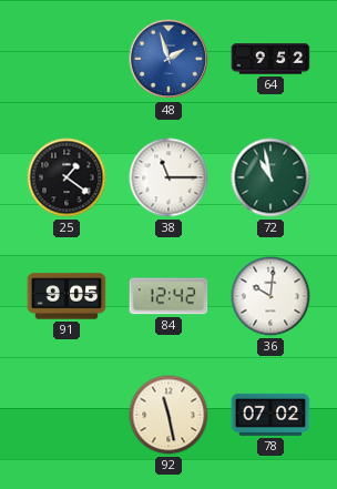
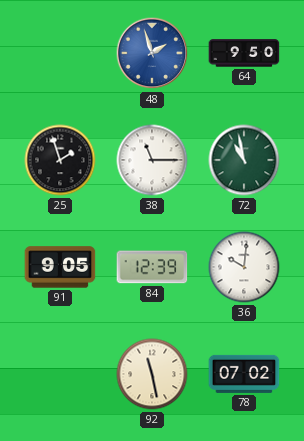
64: 9:52 -> 9:50
25: 1:21 -> 1:57
84: 12:42 -> 12:39
